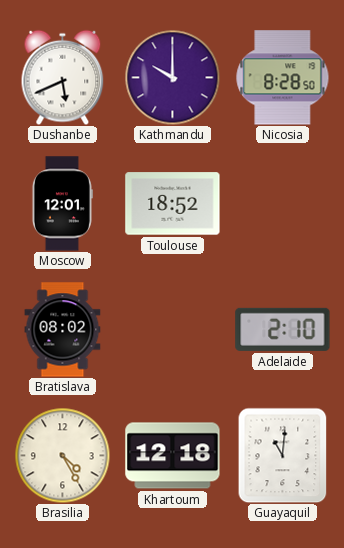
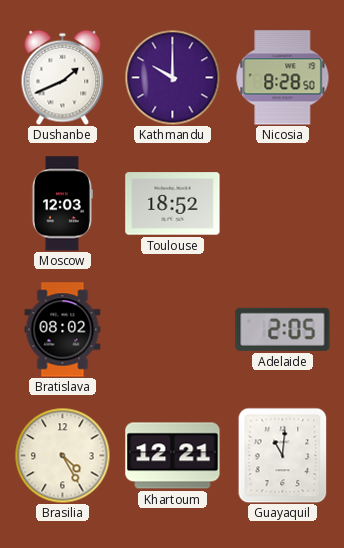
Dushanbe: 5:41 -> 1:41
Moscow: 12:01 -> 12:03
Adelaide: 2:10 -> 2:05
Khartoum: 12:18 -> 12:21
